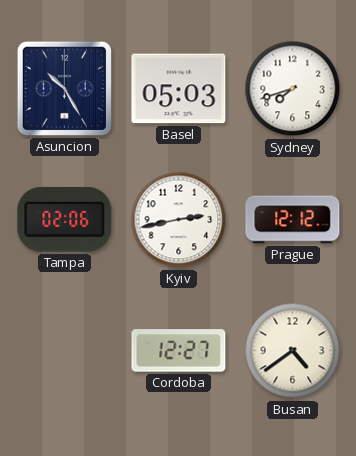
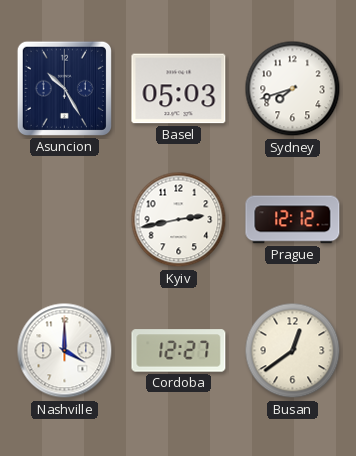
Tampa: 02:06 -> none
Nashville: none -> 4:00
Busan: 4:39 -> 12:39
